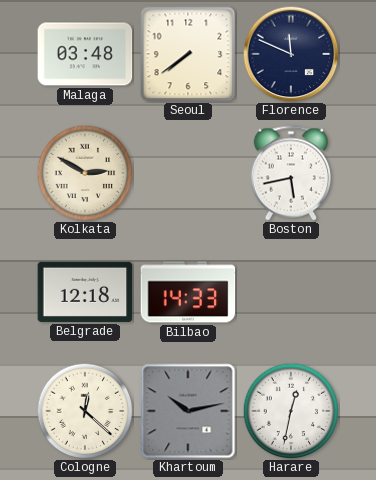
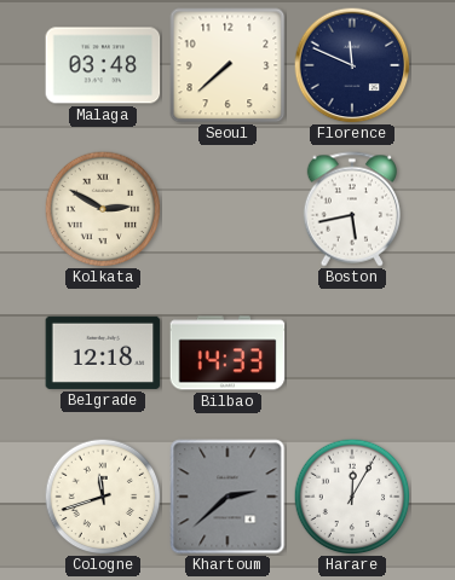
Seoul: 7:39 -> 7:38
Cologne: 12:22 -> 11:42
Khartoum: 10:13 -> 2:38
Harare: 12:32 -> 12:05
